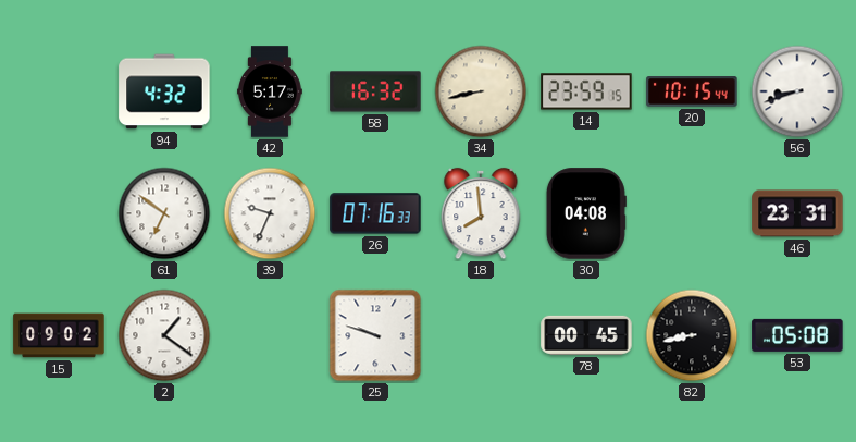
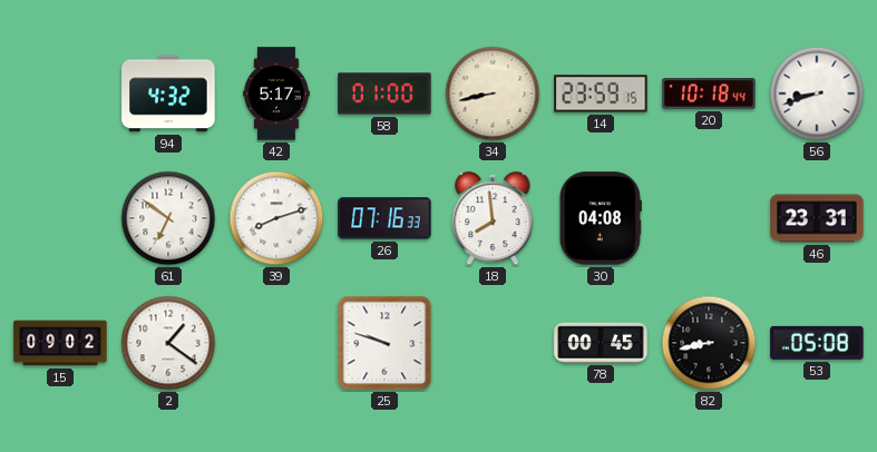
58: 16:32 -> 01:00
20: 10:15 -> 10:18
39: 9:34 -> 8:12
